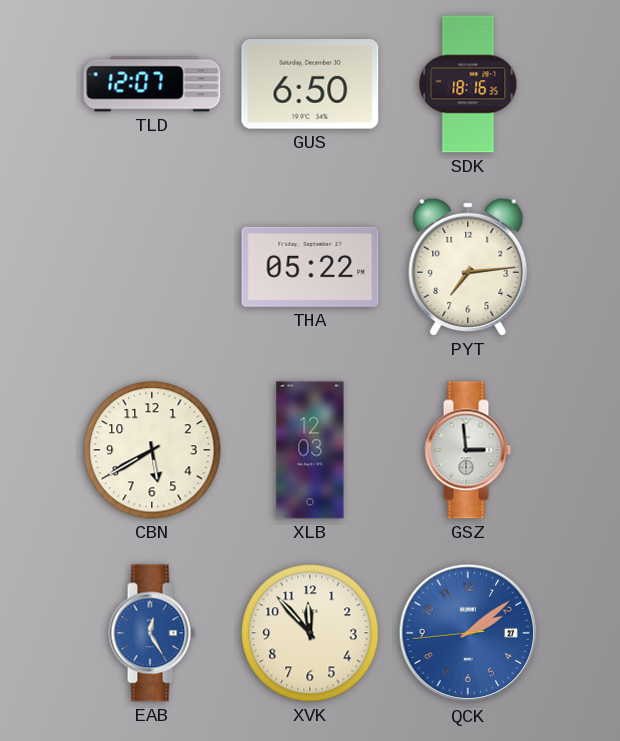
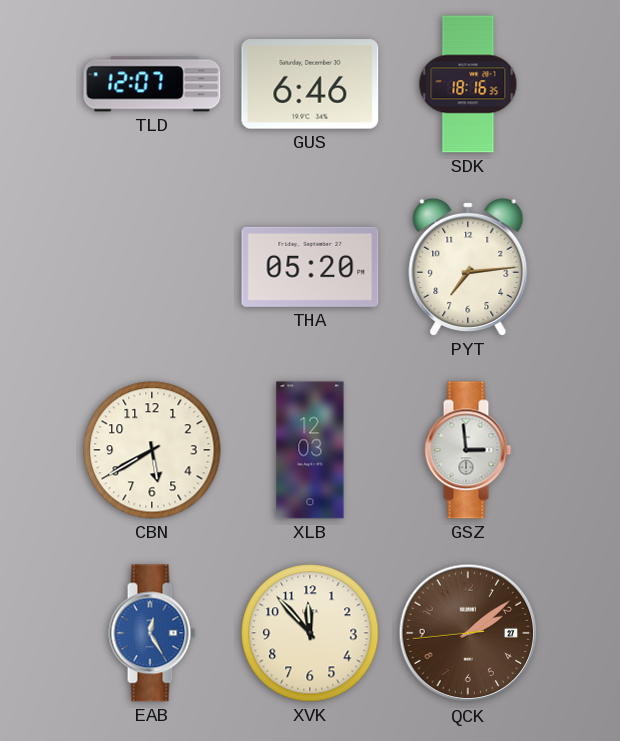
GUS: 6:50 -> 6:46
THA: 05:22 -> 05:20
QCK dial: blue -> brown
